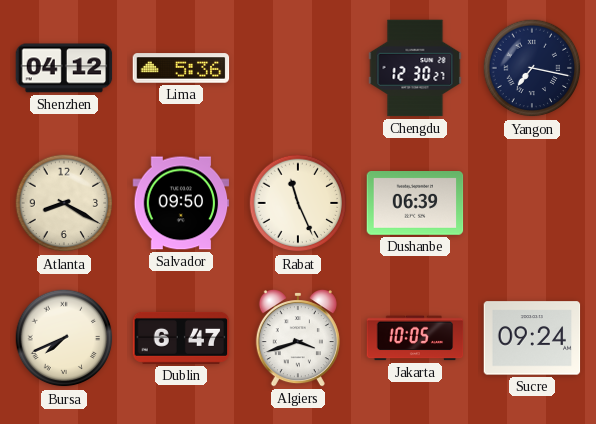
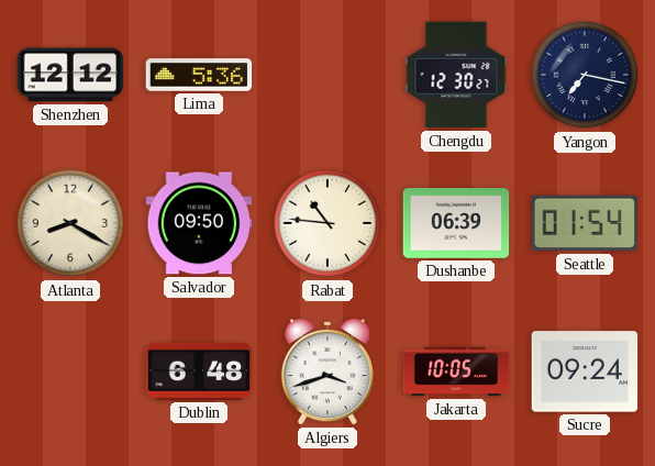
Shenzhen: 04:12 -> 12:12
Rabat: 11:26 -> 10:46
Seattle: none -> 01:54
Bursa: 7:41 -> none
Dublin: 6:47 -> 6:48
